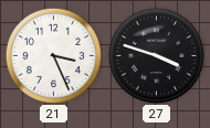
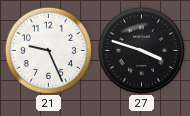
21: 3:26 -> 9:26
